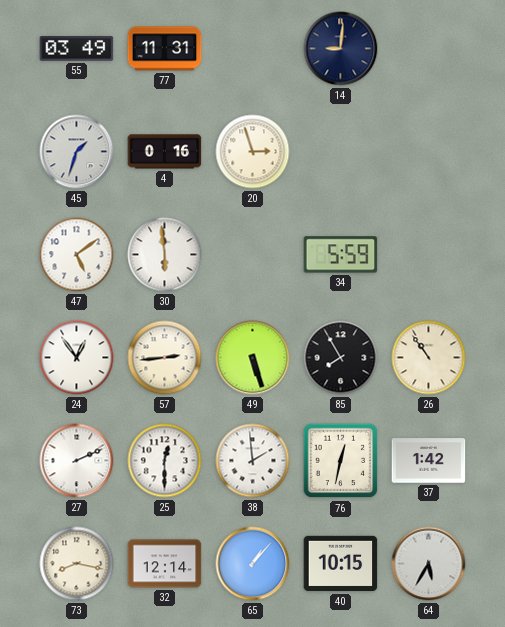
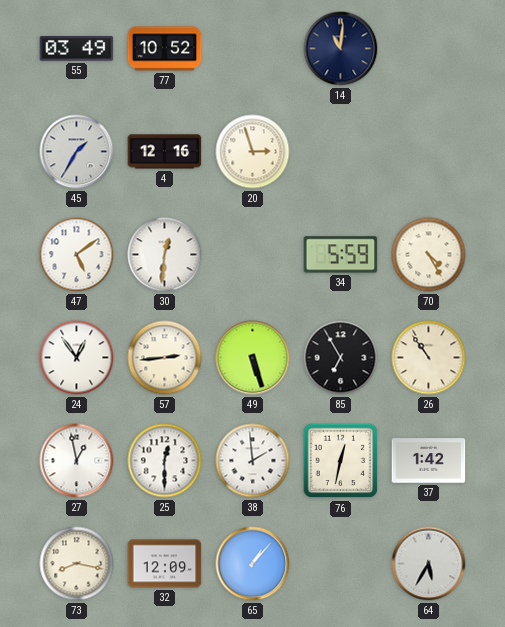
77: 11:31 -> 10:52
14: 9:01 -> 11:01
45: 1:33 -> 1:35
4: 0:16 -> 12:16
30: 5:59 -> 12:31
70: none -> 4:25
85: 7:55 -> 6:55
27: 2:11 -> 12:58
32: 12:14 -> 12:09
40: 10:15 -> none
